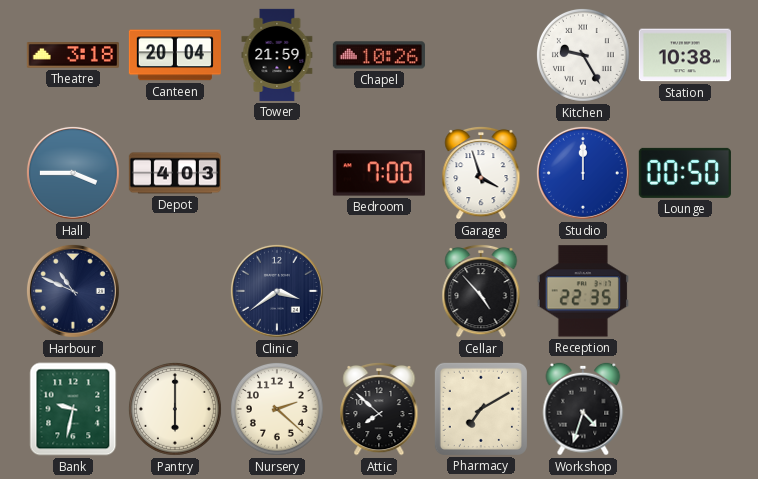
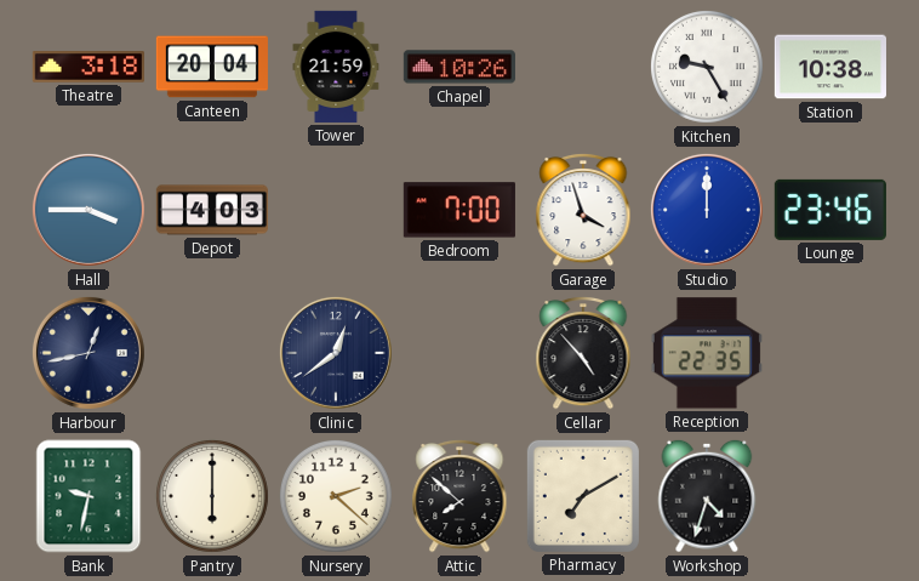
Lounge: 00:50 -> 23:46
Harbour: 10:49 -> 12:43
Clinic: 3:39 -> 12:39
